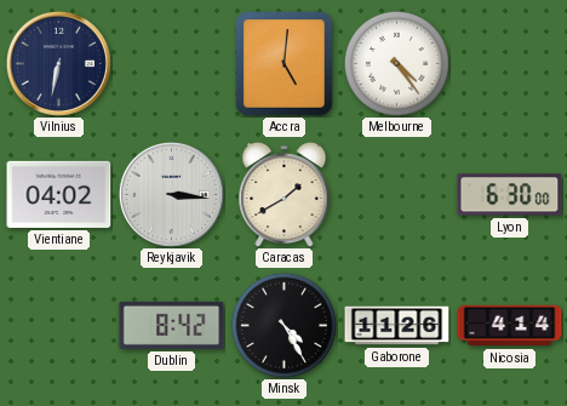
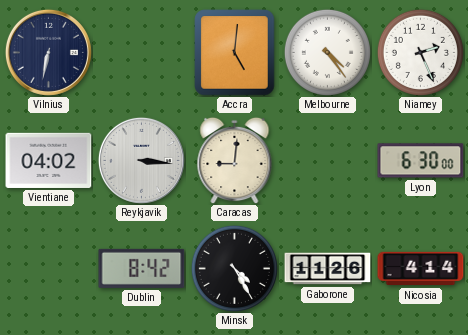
Niamey: none -> 2:26
Caracas: 1:40 -> 9:01
